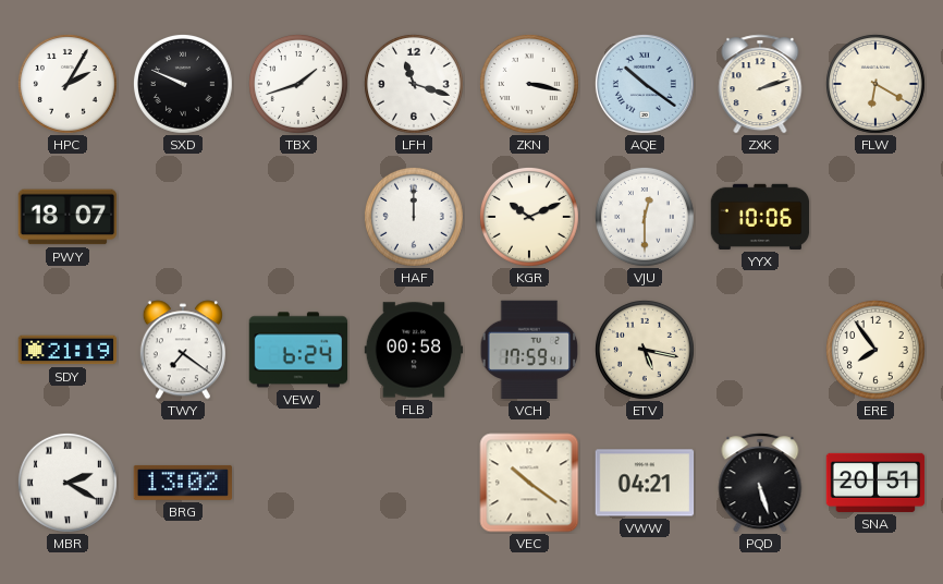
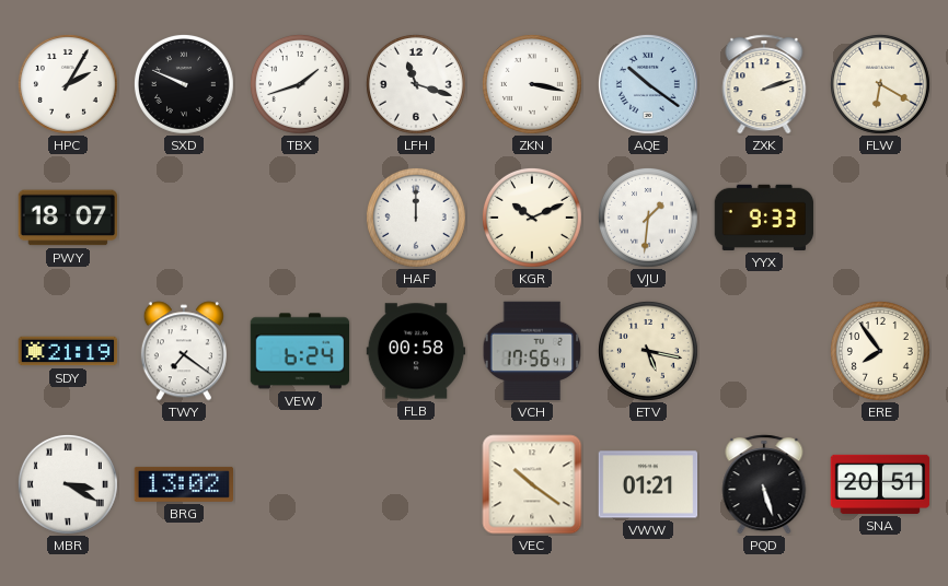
VJU: 12:30 -> 1:31
YYX: 10:06 -> 9:33
VCH: 17:59 -> 17:56
MBR: 2:20 -> 3:20
VWW: 04:21 -> 01:21
